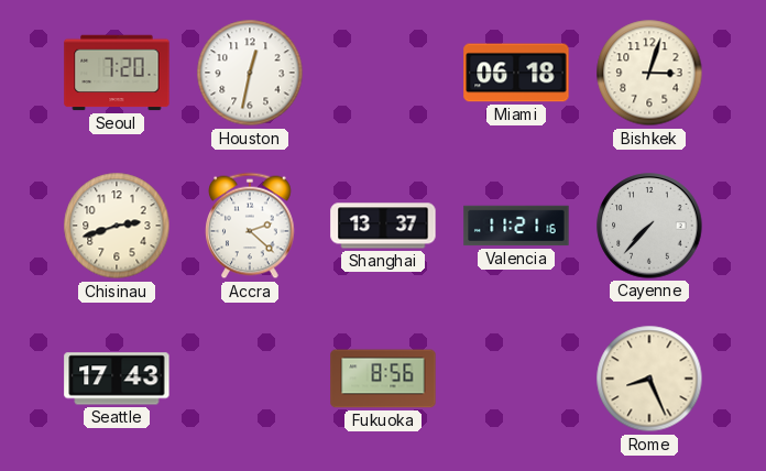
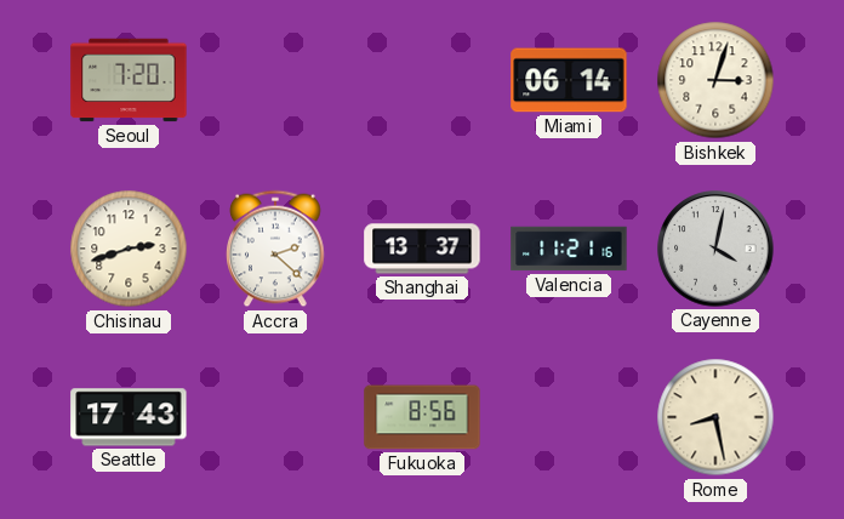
Houston: 12:32 -> none
Miami: 06:18 -> 06:14
Cayenne: 7:37 -> 4:02
Rome: 8:26 -> 8:28
